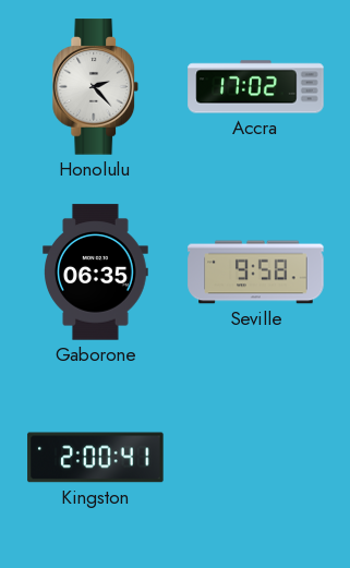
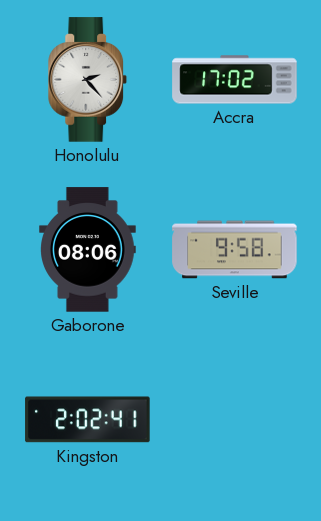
Gaborone: 06:35 -> 08:06
Kingston: 2:00 -> 2:02
